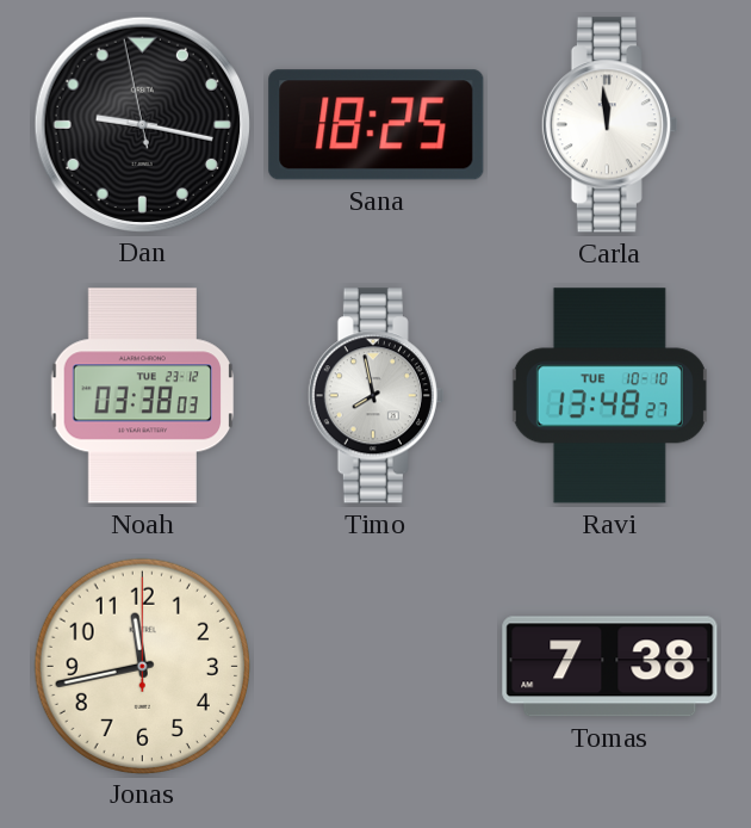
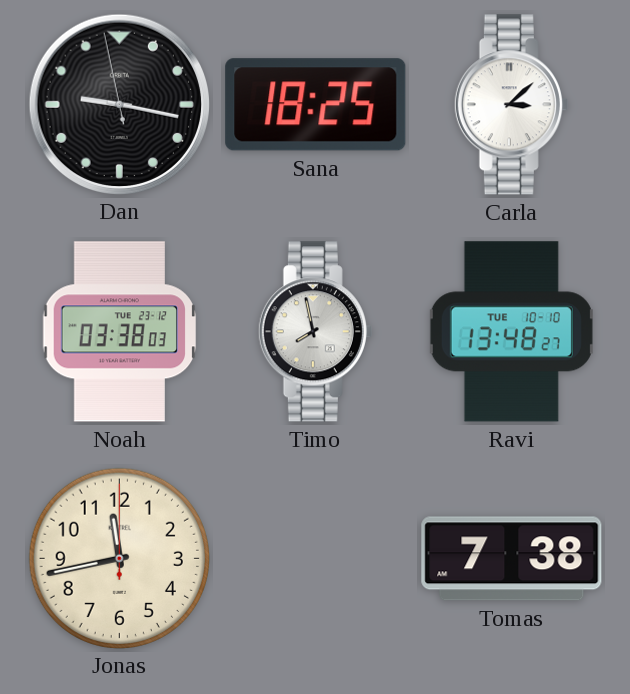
Carla: 11:59 -> 3:08
